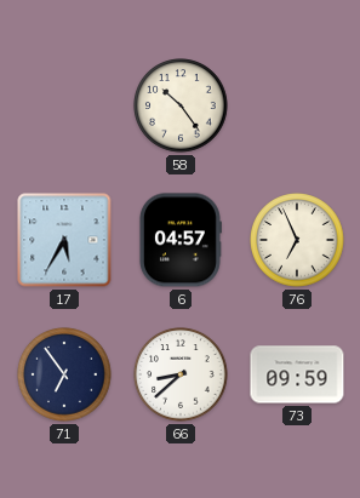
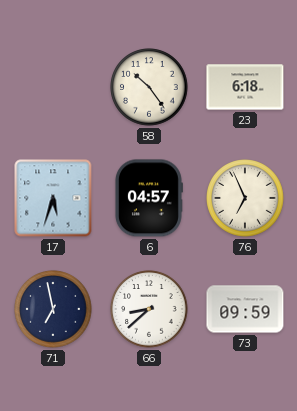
23: none -> 6:18
17: 5:35 -> 5:33
71: 6:54 -> 6:58
